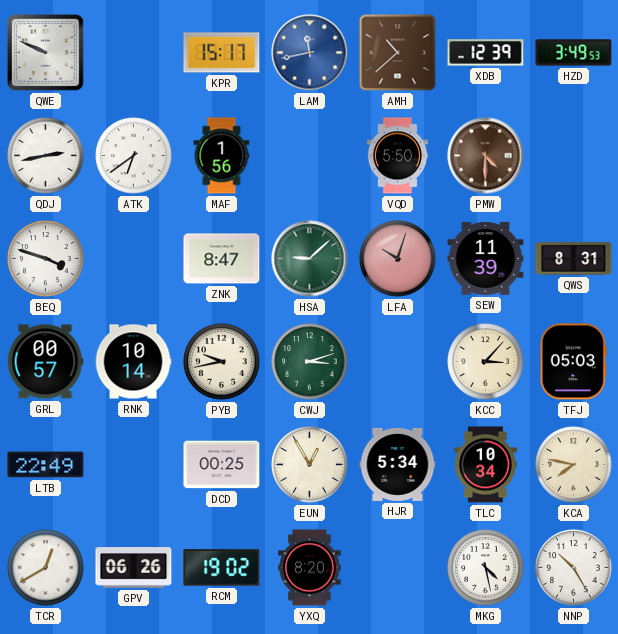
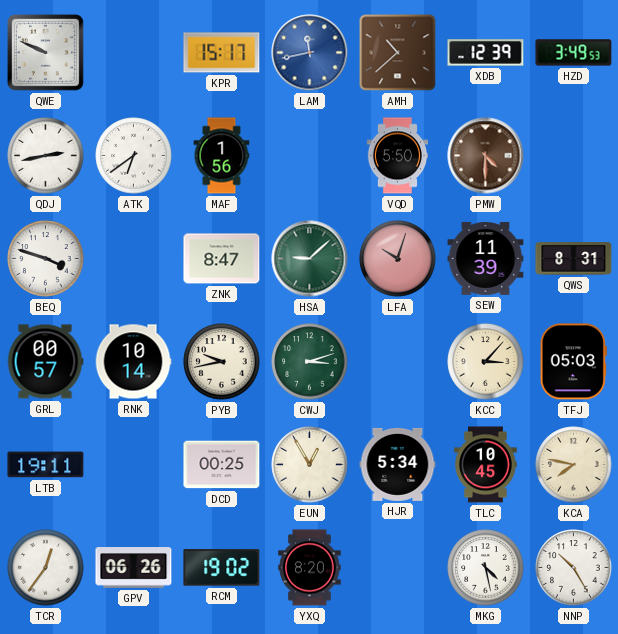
LTB: 22:49 -> 19:11
TLC: 10:34 -> 10:45
TCR: 12:40 -> 12:36
